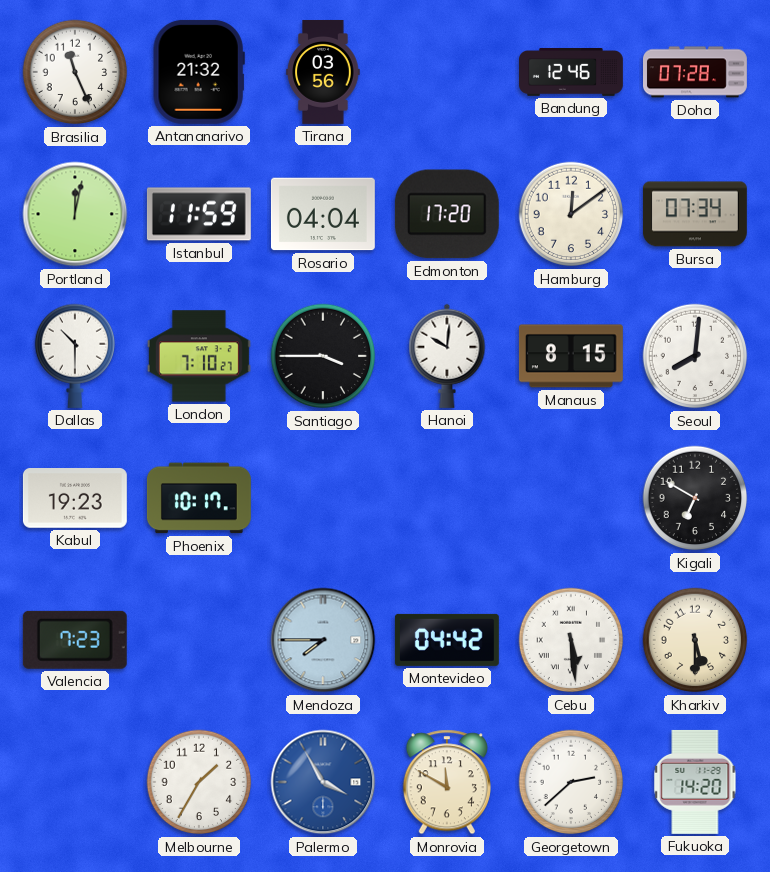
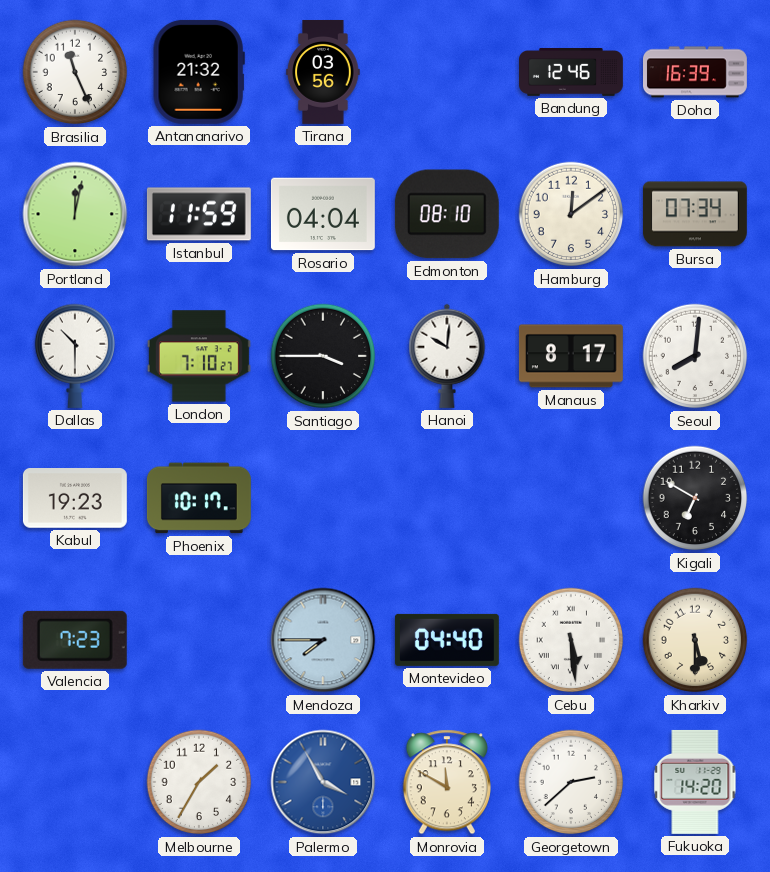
Doha: 07:28 -> 16:39
Edmonton: 17:20 -> 08:10
Manaus: 8:15 -> 8:17
Montevideo: 04:42 -> 04:40
